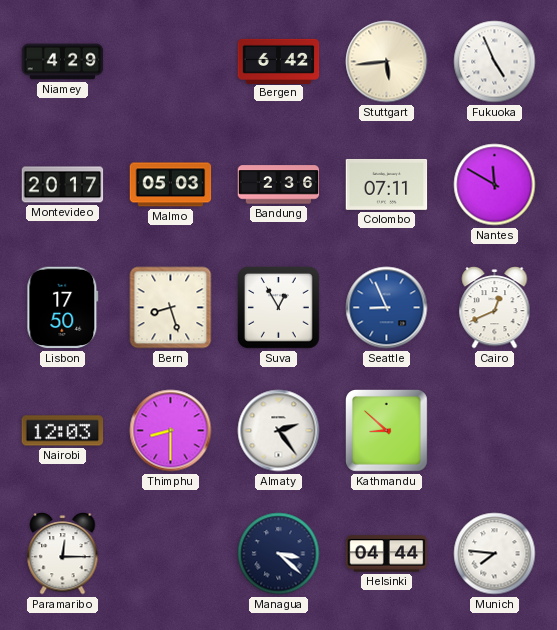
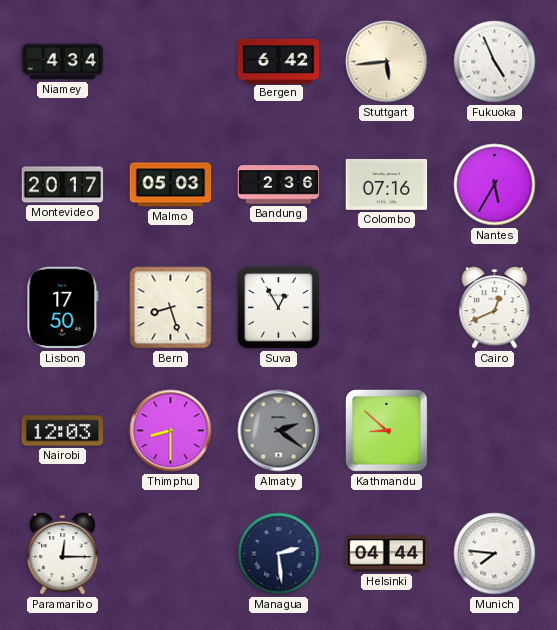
Niamey: 4:29 -> 4:34
Colombo: 07:11 -> 07:16
Nantes: 11:50 -> 5:35
Seattle: 8:56 -> none
Almaty: 2:24 -> 2:21
Almaty dial: white -> grey
Managua: 3:22 -> 2:29
